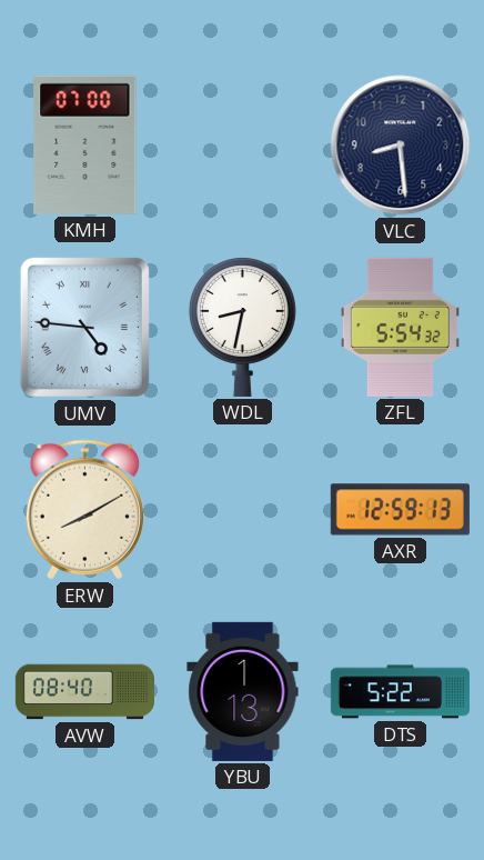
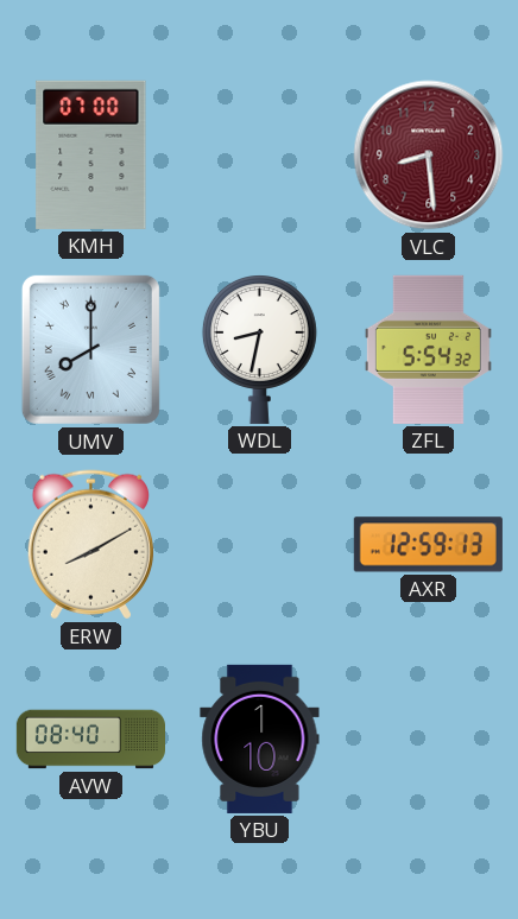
VLC dial: navy -> burgundy
UMV: 4:46 -> 8:00
YBU: 1:13 -> 1:10
DTS: 5:22 -> none
